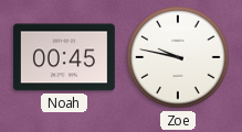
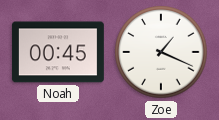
Zoe: 9:47 -> 1:19
